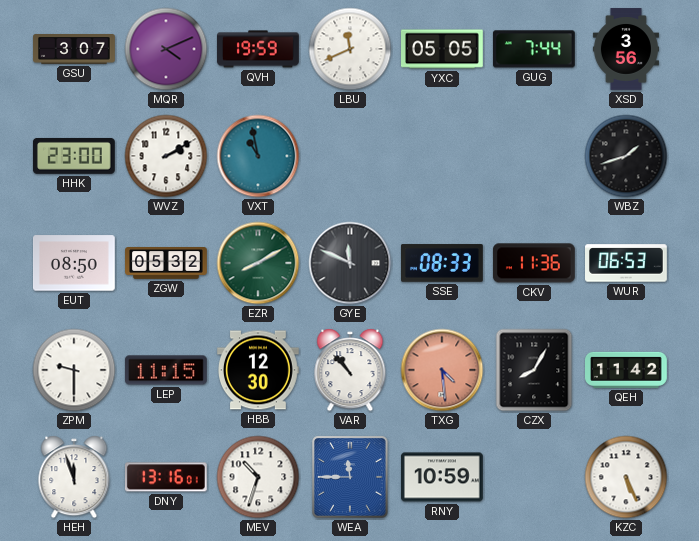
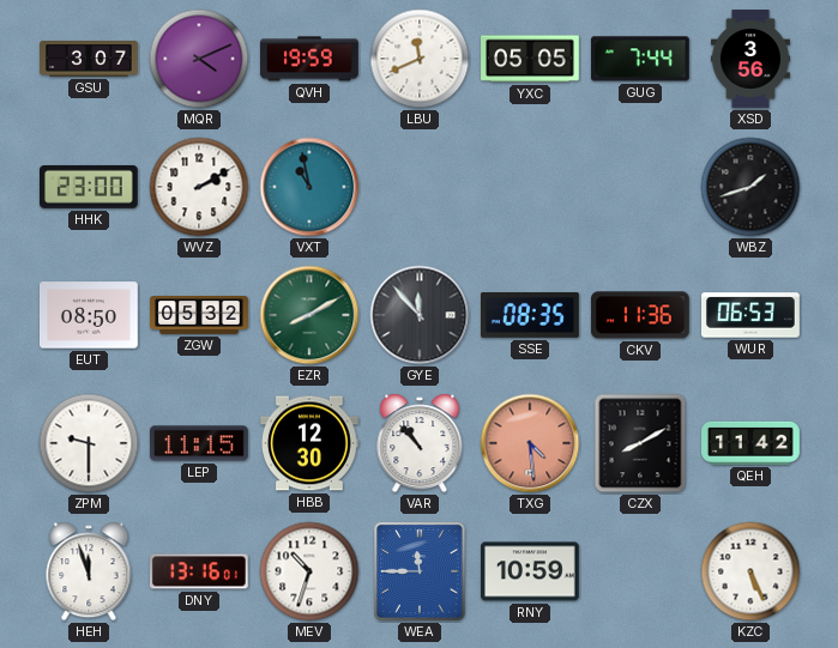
GYE: 11:49 -> 11:53
SSE: 08:33 -> 08:35
CZX: 8:05 -> 8:10
